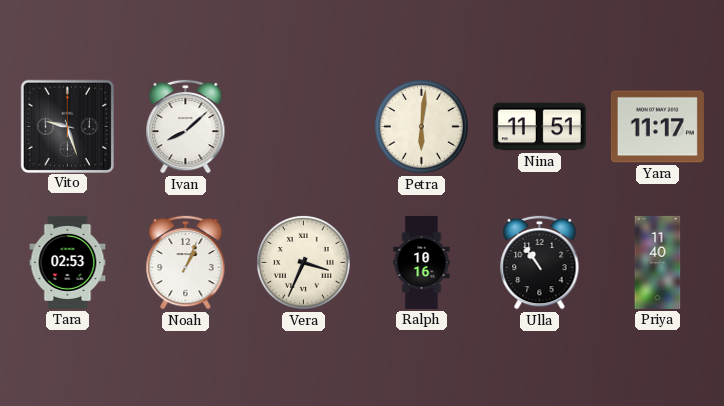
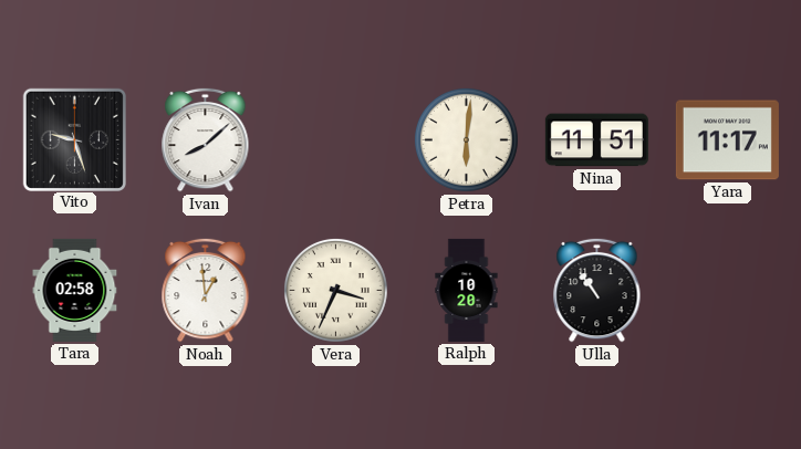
Tara: 02:53 -> 02:58
Noah: 1:04 -> 12:59
Ralph: 10:16 -> 10:20
Priya: 11:40 -> none
